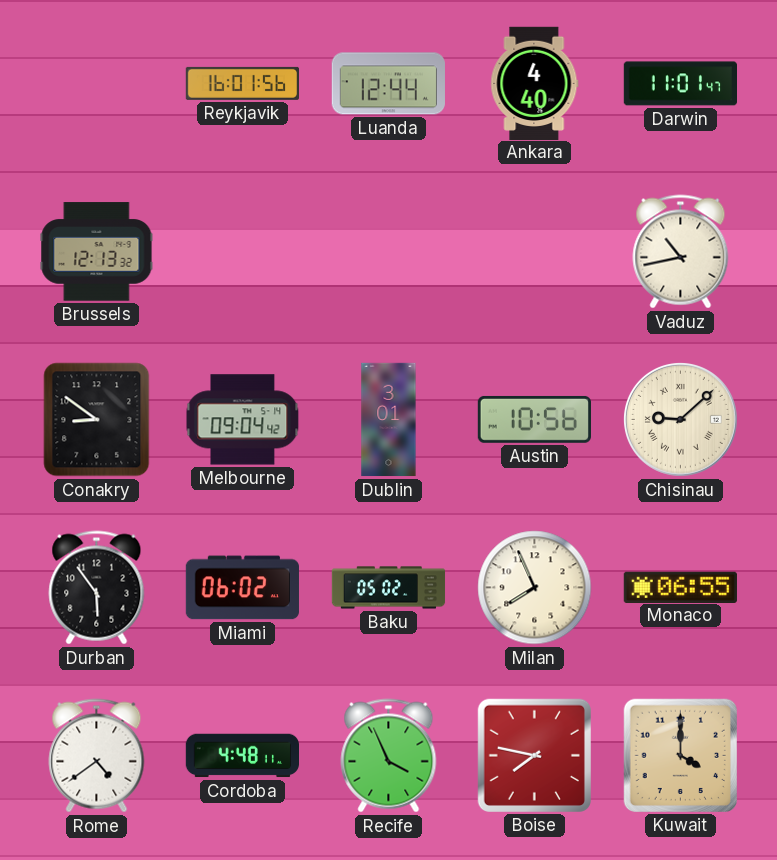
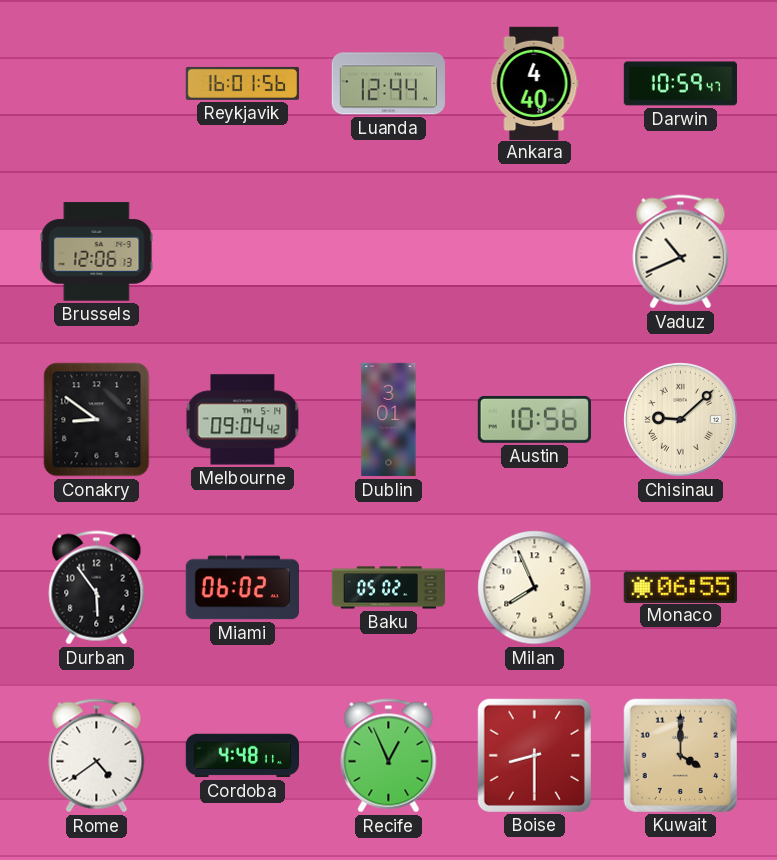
Darwin: 11:01 -> 10:59
Brussels: 12:13 -> 12:06
Vaduz: 10:43 -> 10:41
Recife: 3:56 -> 12:56
Boise: 7:47 -> 8:30
